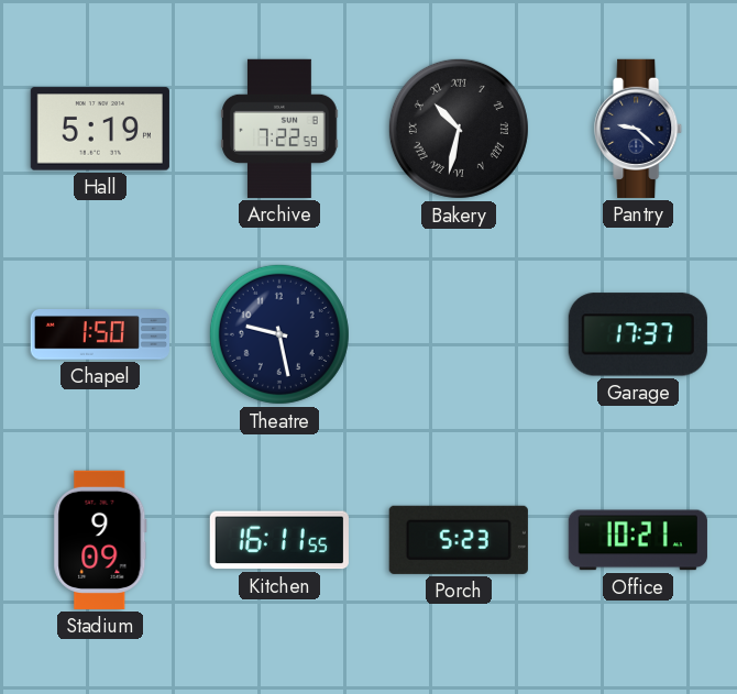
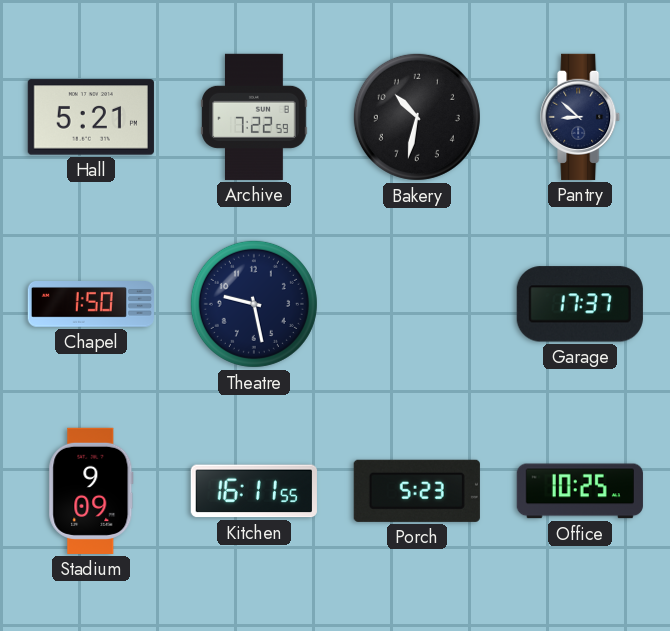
Hall: 5:19 -> 5:21
Bakery numerals: Roman -> Arabic
Pantry: 9:22 -> 8:52
Office: 10:21 -> 10:25
